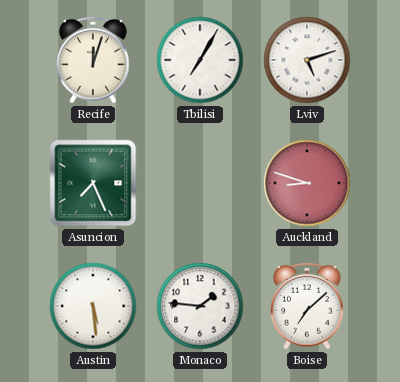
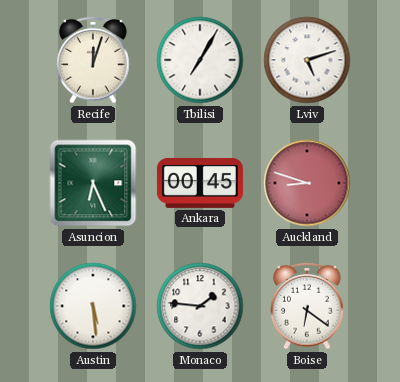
Asuncion: 7:26 -> 6:26
Ankara: none -> 00:45
Boise: 7:08 -> 6:21
